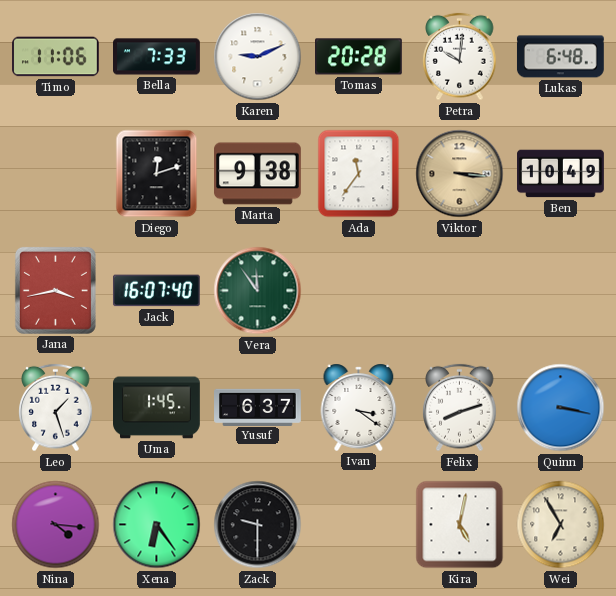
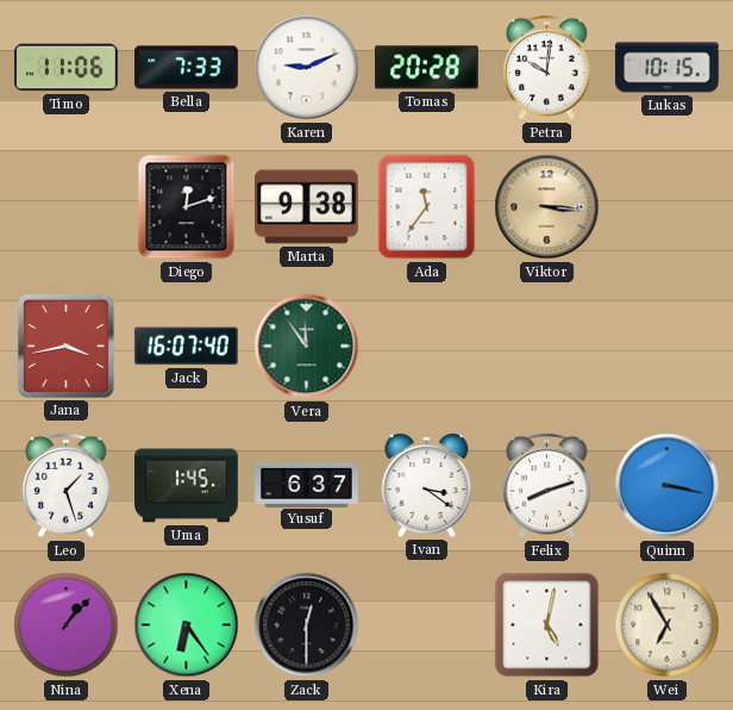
Lukas: 6:48 -> 10:15
Ben: 10:49 -> none
Nina: 4:16 -> 1:07
Zack: 9:30 -> 12:30
